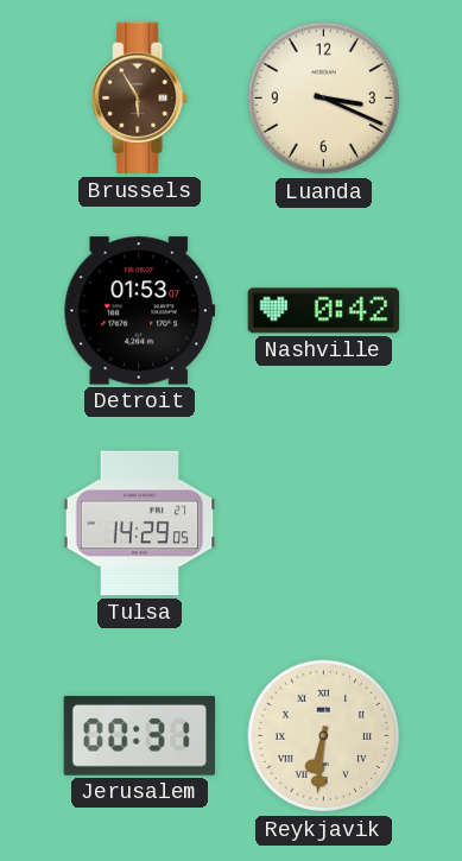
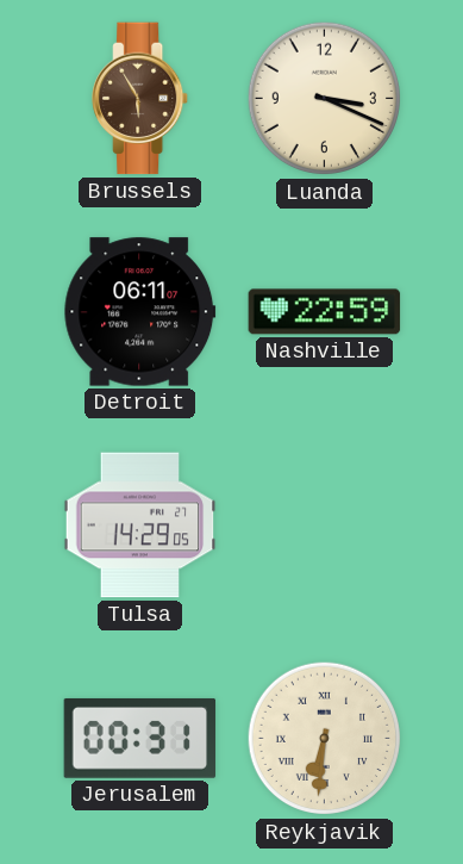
Detroit: 01:53 -> 06:11
Nashville: 0:42 -> 22:59
